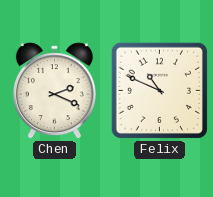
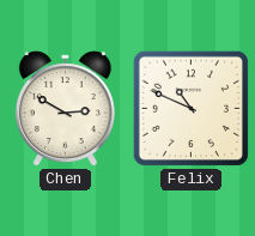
Chen: 2:19 -> 2:50
